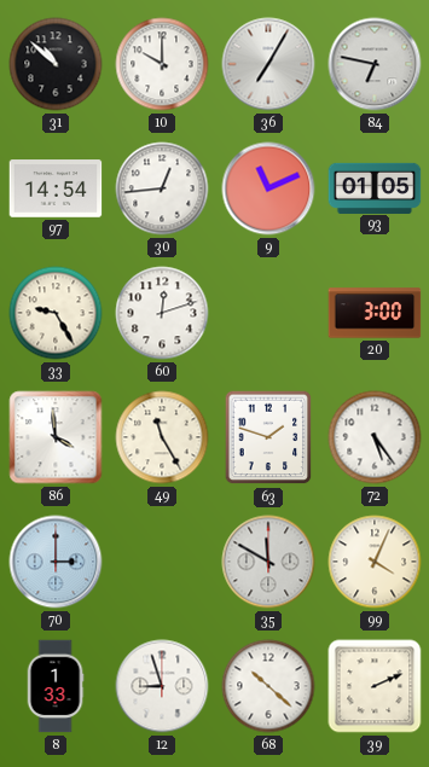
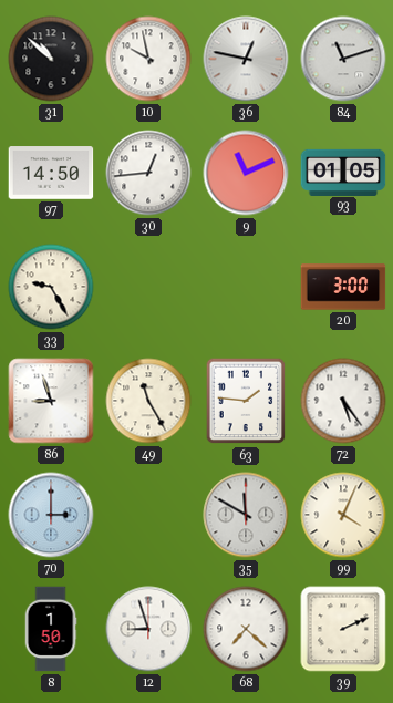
10: 10:00 -> 9:58
36: 7:05 -> 12:47
84: 6:47 -> 11:12
97: 14:54 -> 14:50
60: 12:12 -> none
86: 3:59 -> 8:57
63: 1:48 -> 1:46
8: 1:33 -> 1:50
68: 10:22 -> 7:22
